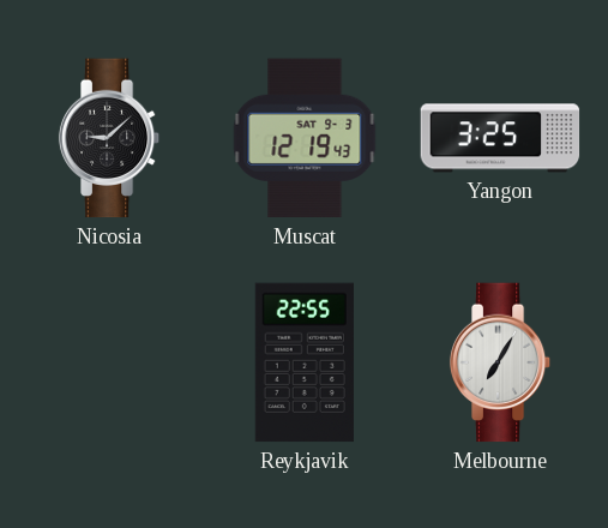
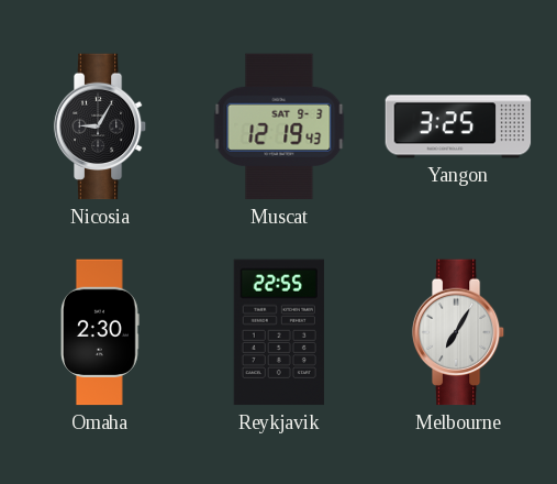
Nicosia: 9:08 -> 9:05
Omaha: none -> 2:30
